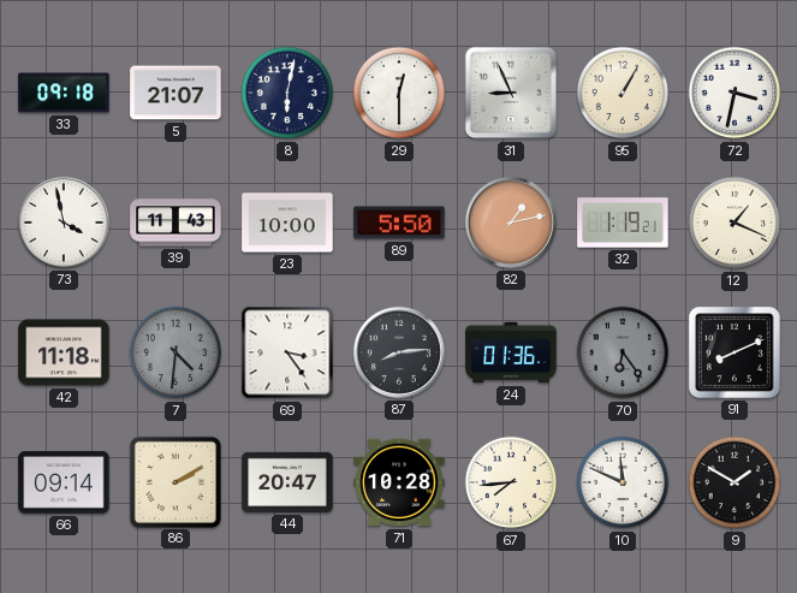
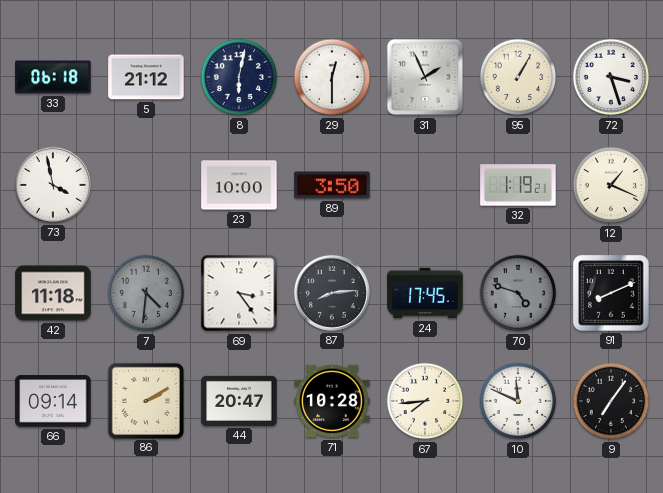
33: 09:18 -> 06:18
5: 21:07 -> 21:12
31: 8:56 -> 1:56
72: 3:32 -> 3:27
39: 11:43 -> none
89: 5:50 -> 3:50
82: 1:13 -> none
24: 01:36 -> 17:45
70: 6:24 -> 4:48
9: 1:50 -> 7:06
